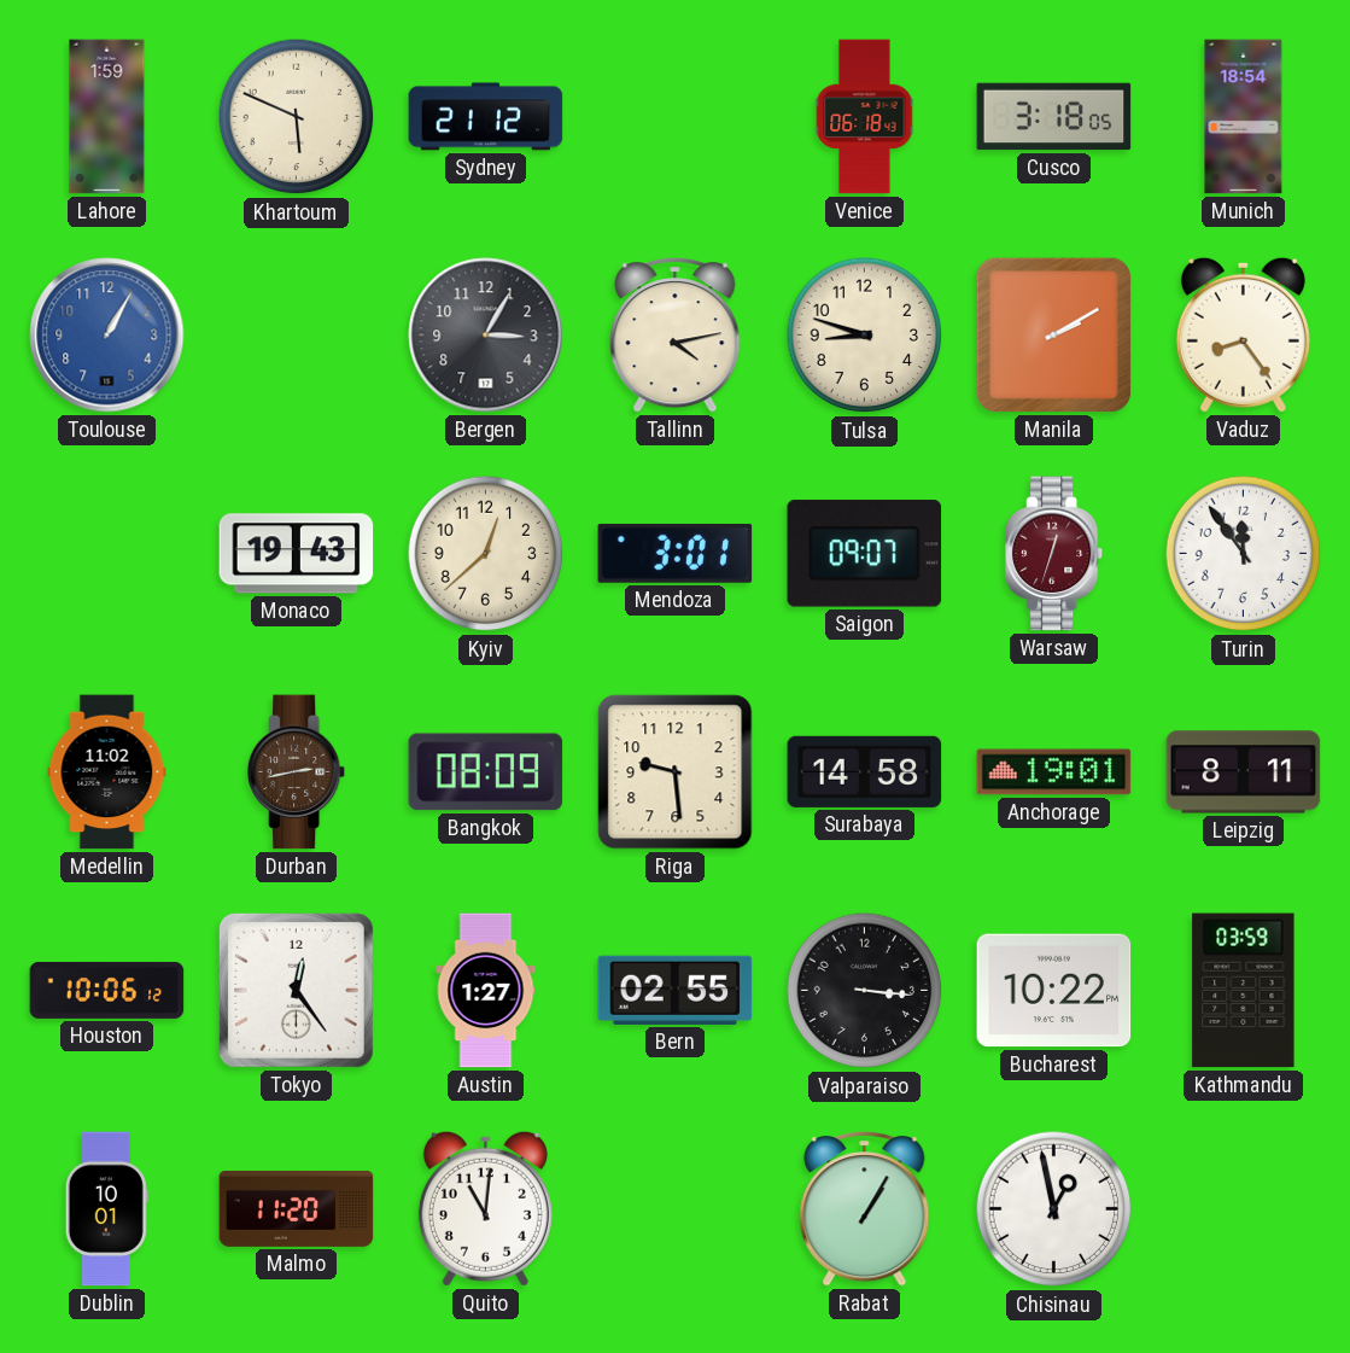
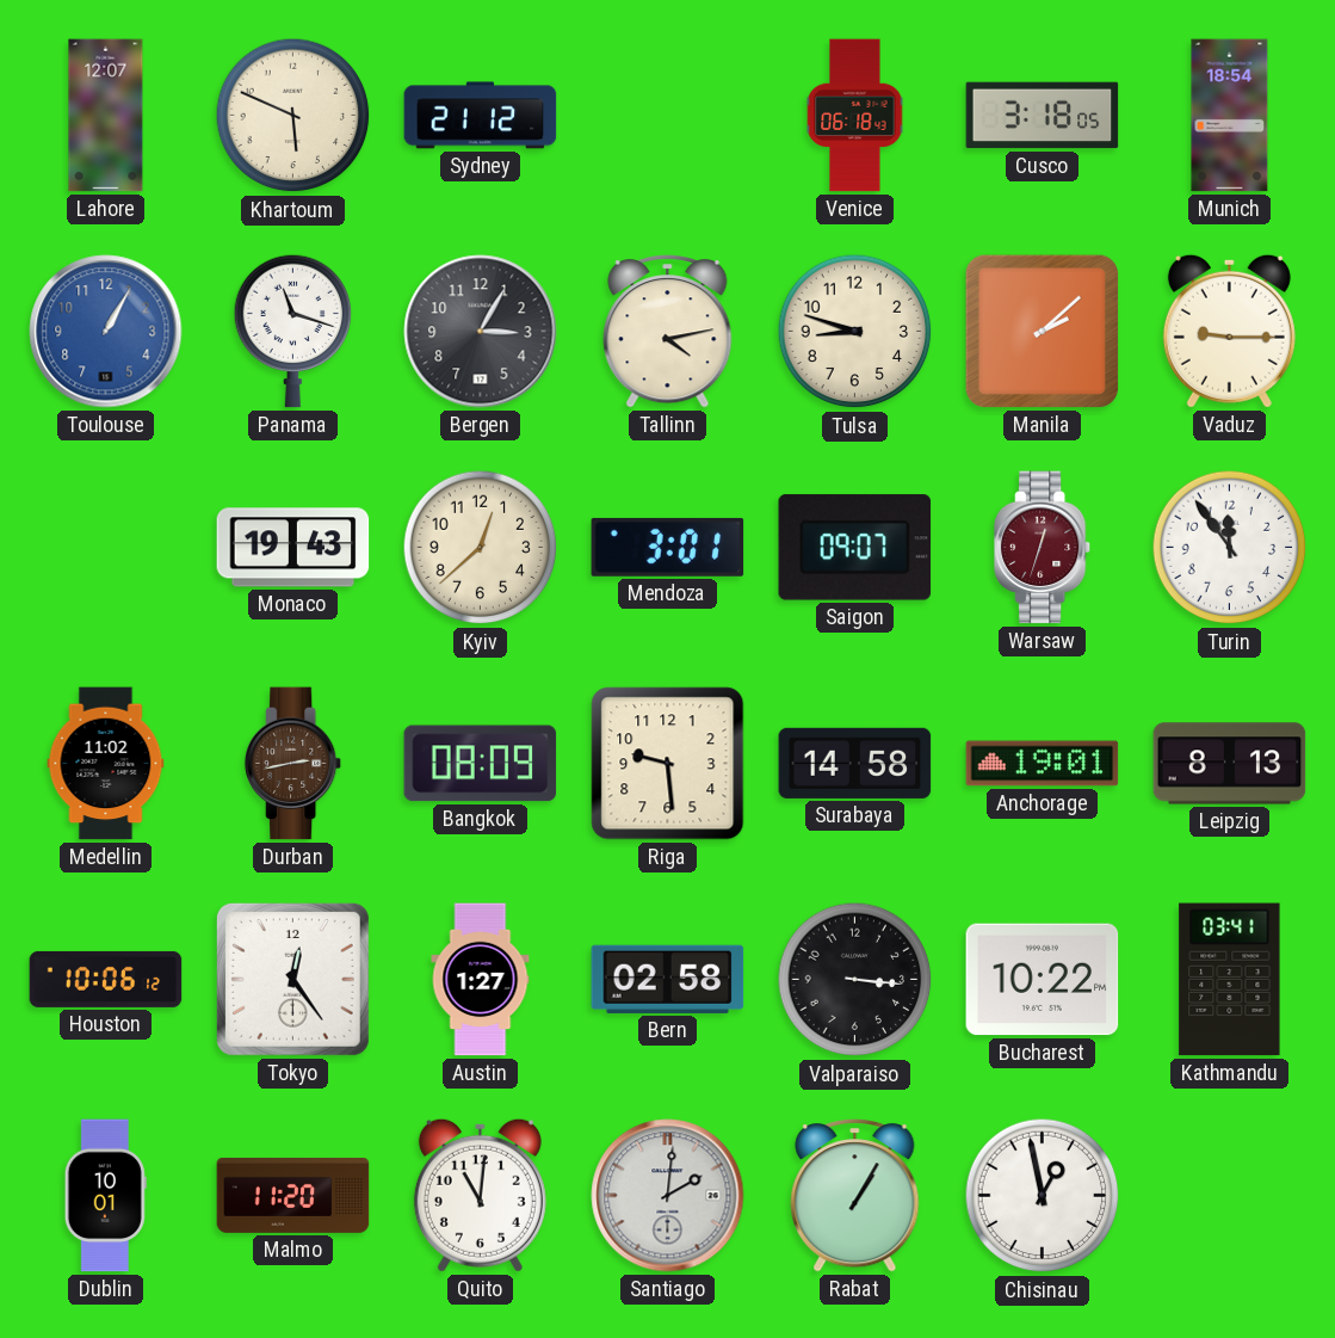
Lahore: 1:59 -> 12:07
Panama: none -> 11:18
Manila: 2:10 -> 2:08
Vaduz: 8:24 -> 9:15
Leipzig: 8:11 -> 8:13
Bern: 02:55 -> 02:58
Kathmandu: 03:59 -> 03:41
Santiago: none -> 2:01
